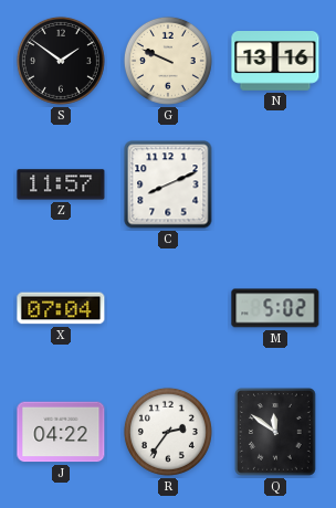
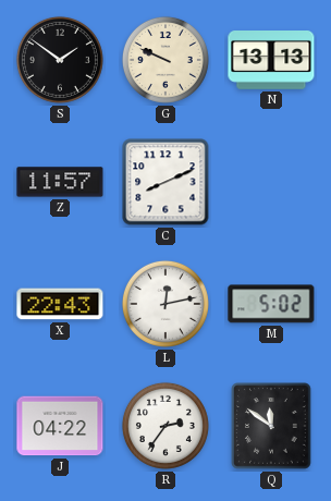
N: 13:16 -> 13:13
X: 07:04 -> 22:43
L: none -> 12:13
